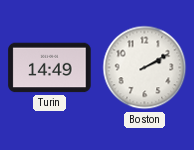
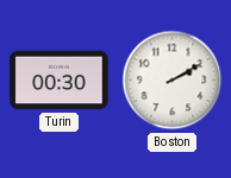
Turin: 14:49 -> 00:30
